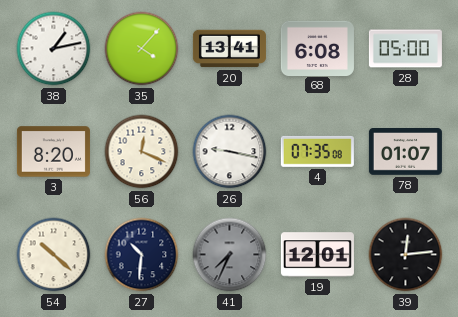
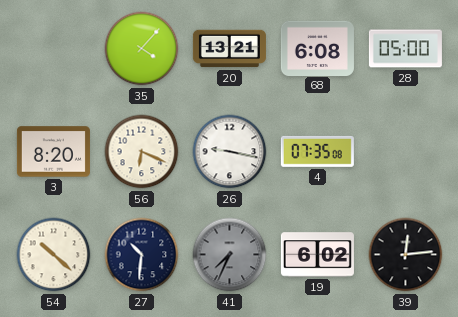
38: 1:13 -> none
20: 13:41 -> 13:21
56: 12:19 -> 6:19
78: 01:07 -> none
19: 12:01 -> 6:02
